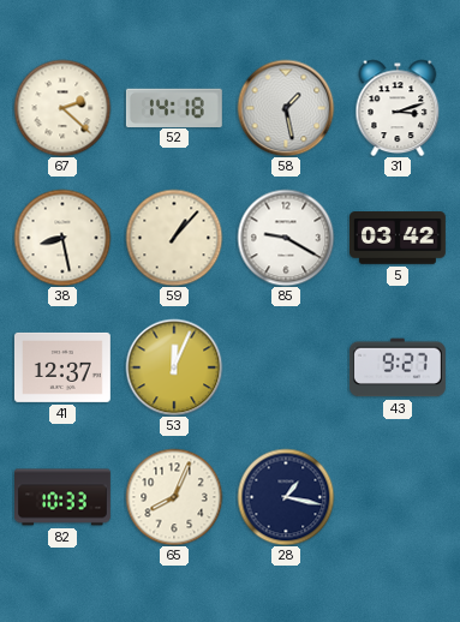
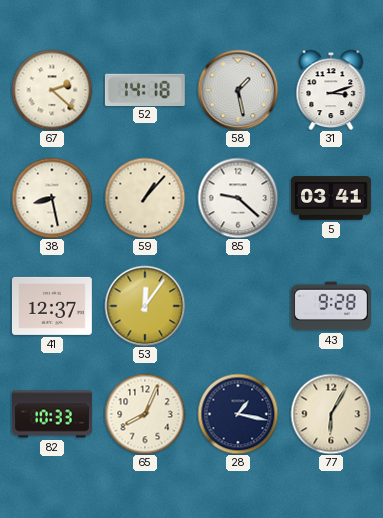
85: 9:20 -> 9:22
5: 03:42 -> 03:41
53: 12:04 -> 12:06
43: 9:27 -> 9:28
77: none -> 6:05
